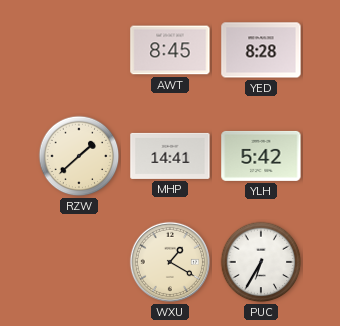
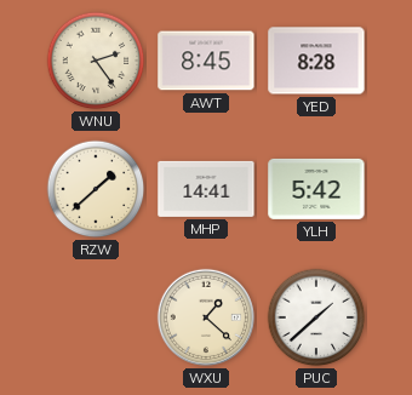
WNU: none -> 2:24
WXU: 1:20 -> 1:22
PUC: 6:35 -> 1:38
